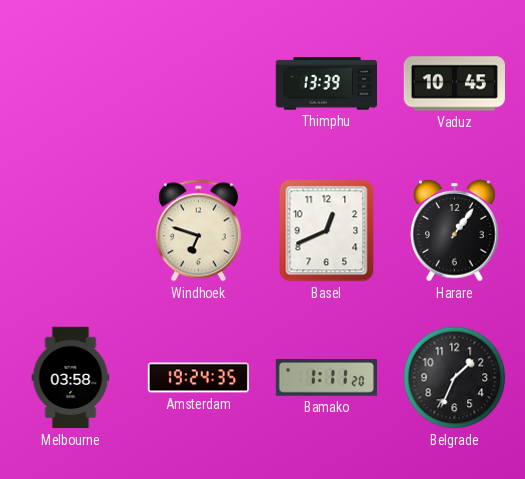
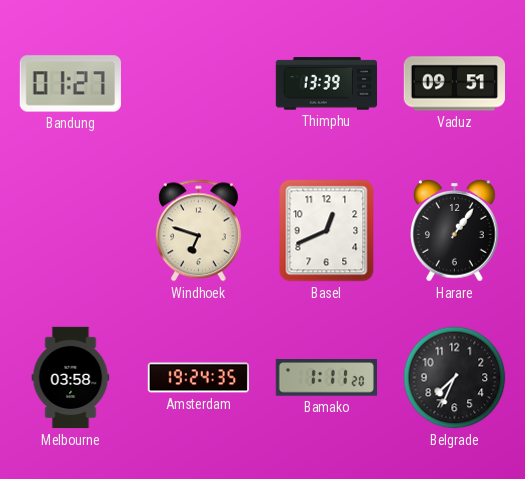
Bandung: none -> 01:27
Vaduz: 10:45 -> 09:51
Belgrade: 1:34 -> 7:34
